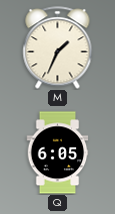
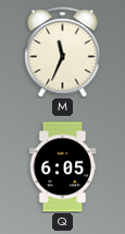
M: 1:34 -> 11:34
